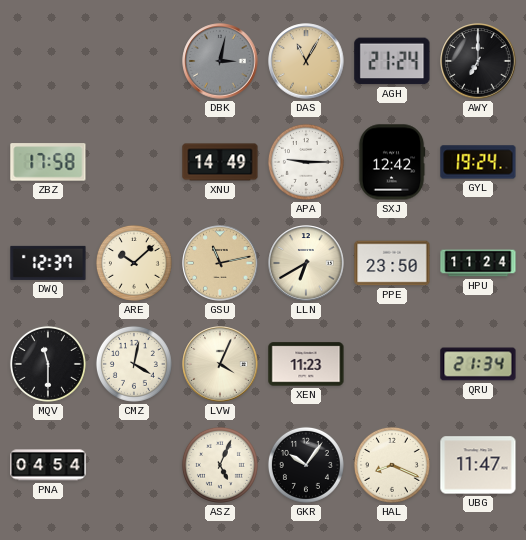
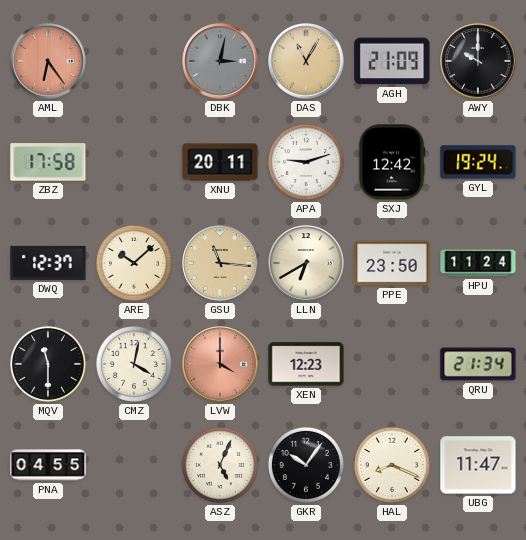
AML: none -> 6:24
AGH: 21:24 -> 21:09
AWY: 7:00 -> 10:00
XNU: 14:49 -> 20:11
APA: 9:15 -> 9:12
GSU: 11:13 -> 11:16
LVW: 4:04 -> 4:00
LVW dial: cream -> salmon
XEN: 11:23 -> 12:23
PNA: 04:54 -> 04:55
